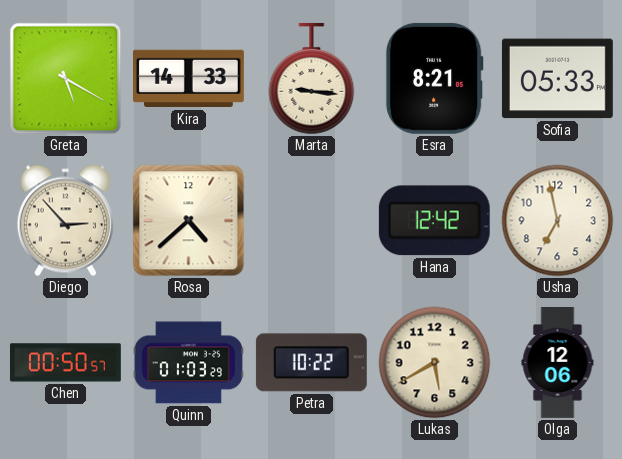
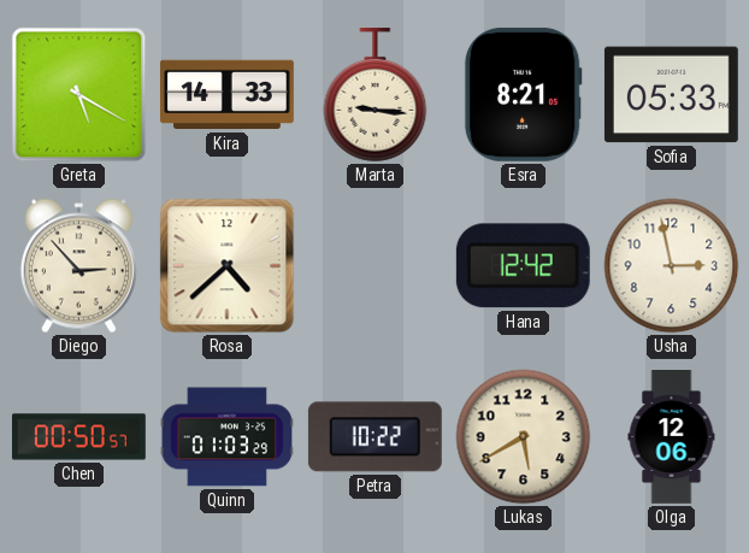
Usha: 6:58 -> 2:58
